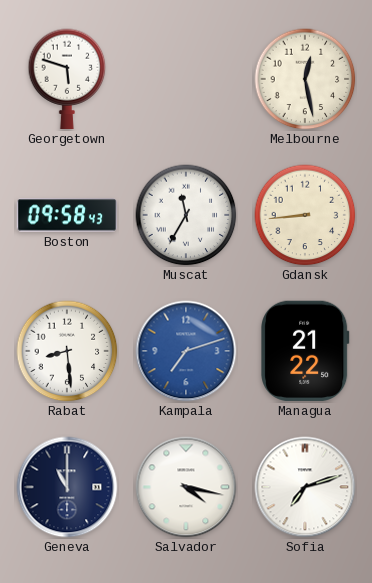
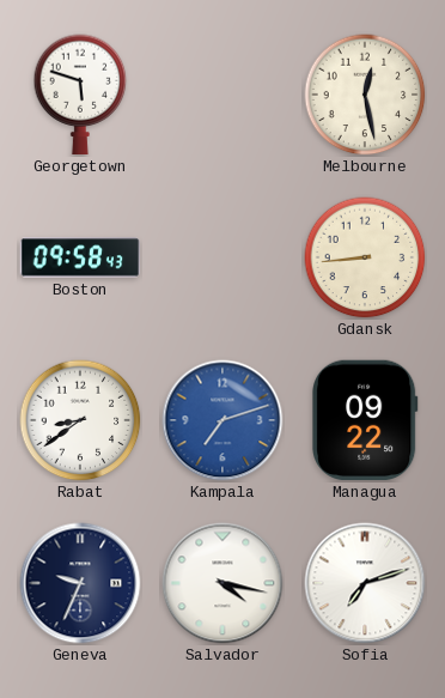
Muscat: 11:35 -> none
Rabat: 8:29 -> 8:39
Managua: 21:22 -> 09:22
Geneva: 11:00 -> 9:34
